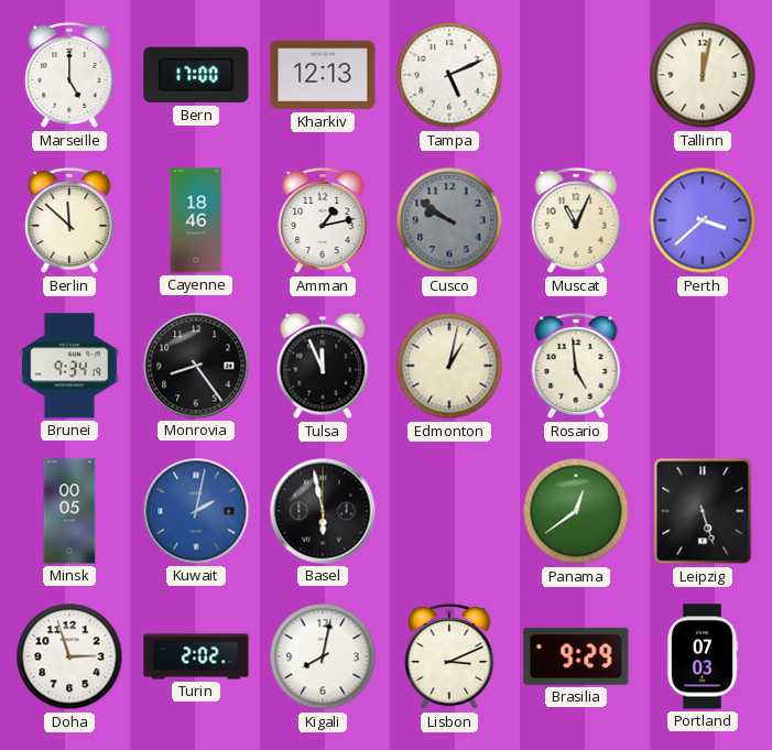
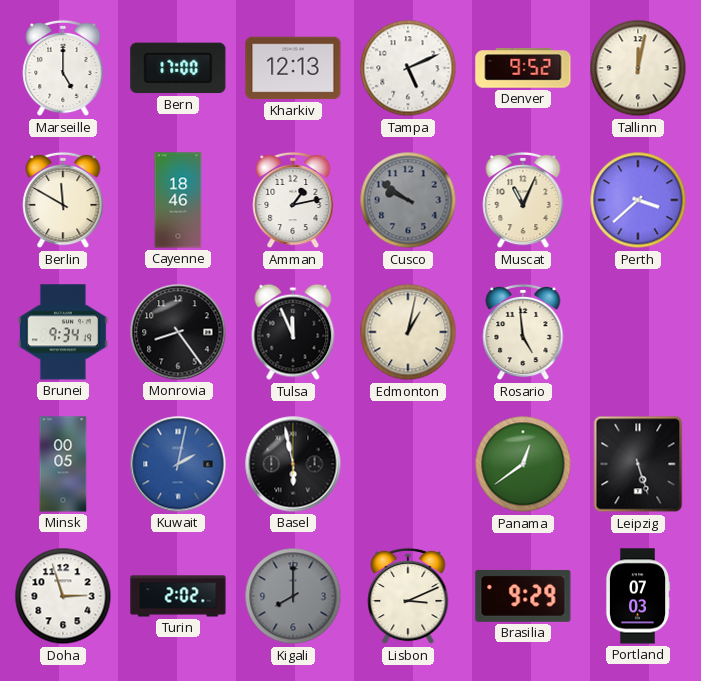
Denver: none -> 9:52
Berlin: 11:52 -> 11:50
Kigali: 8:02 -> 8:00
Kigali dial: white -> grey
